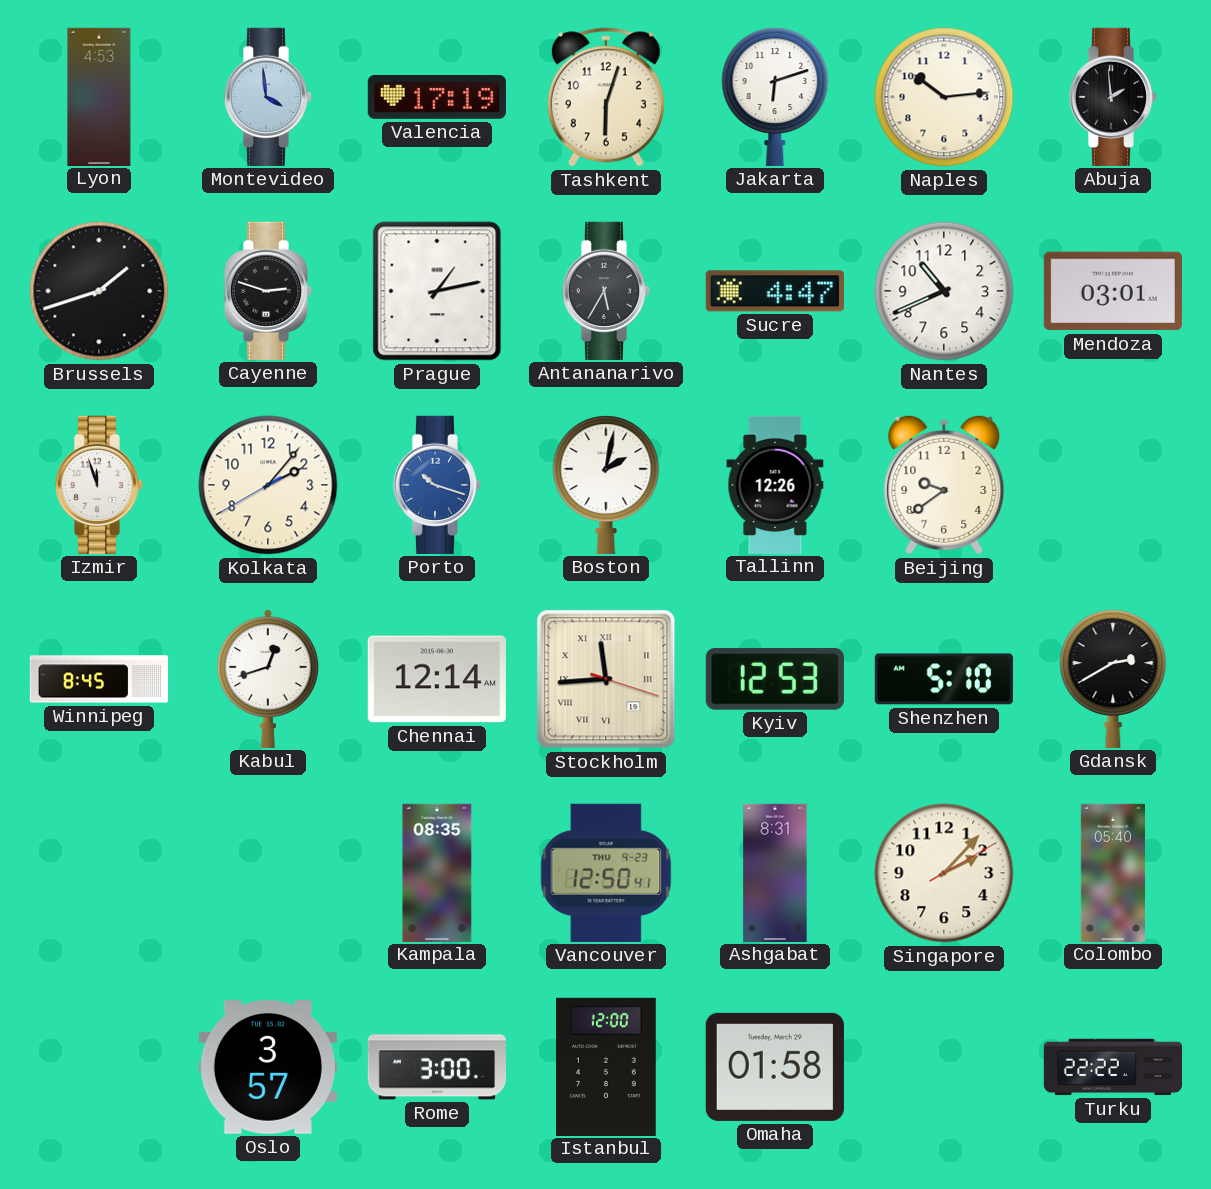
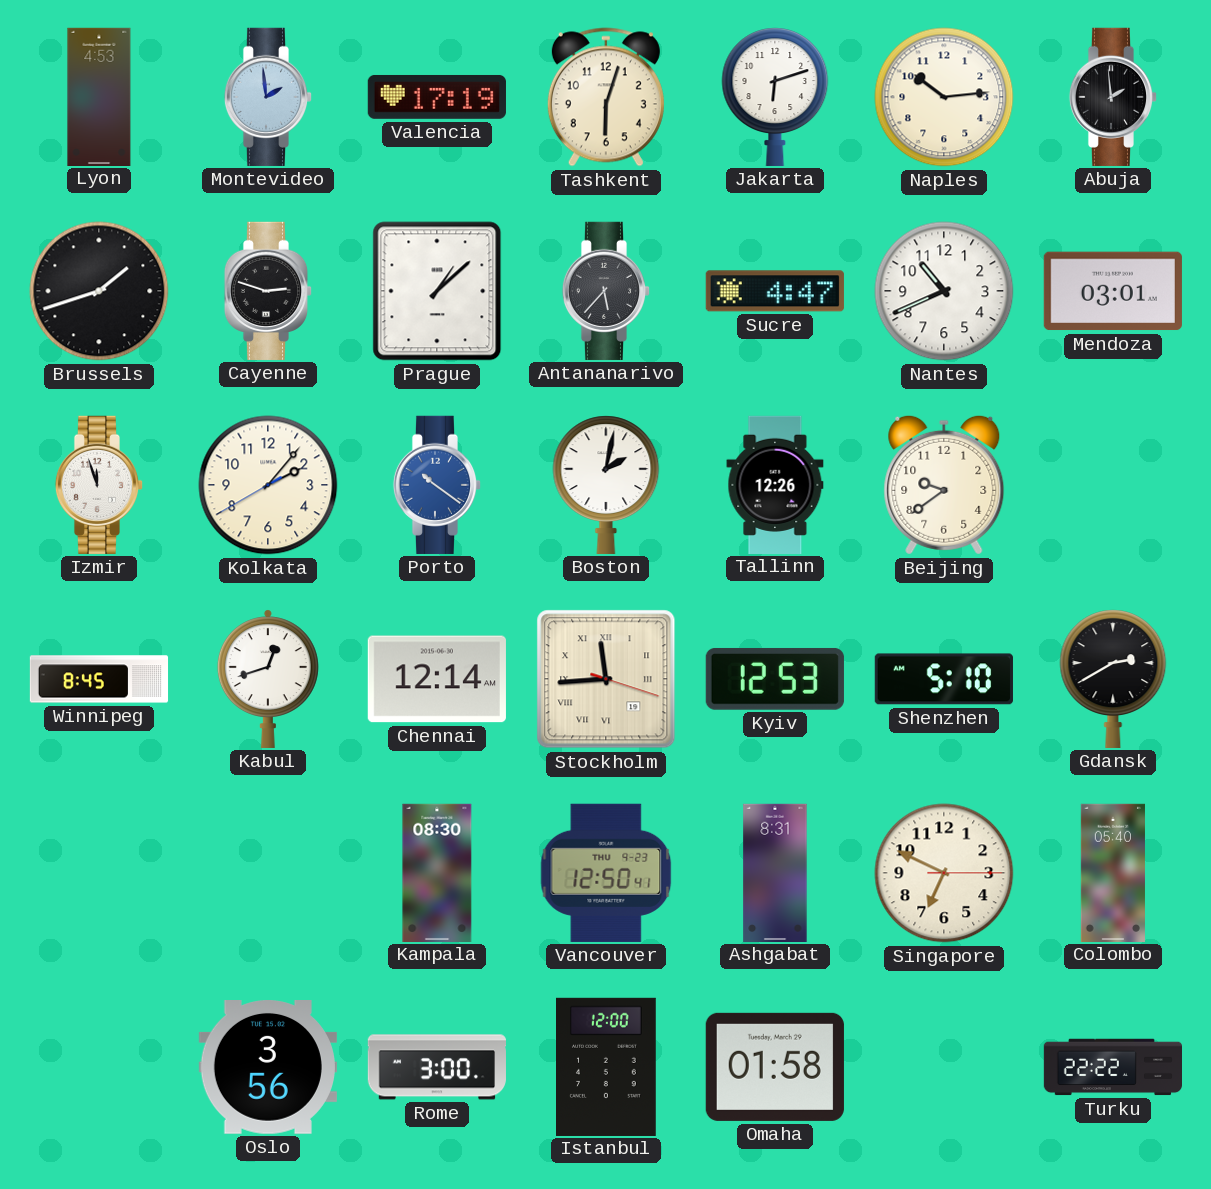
Montevideo: 3:59 -> 1:59
Prague: 1:13 -> 1:08
Antananarivo: 5:35 -> 5:37
Porto: 10:18 -> 10:21
Kampala: 08:35 -> 08:30
Singapore: 2:07 -> 6:49
Oslo: 3:57 -> 3:56
